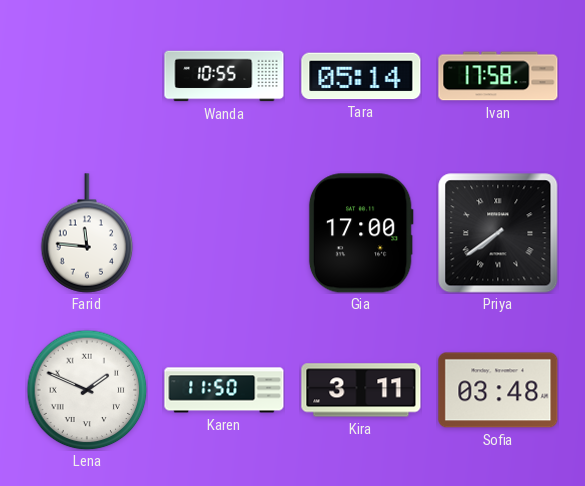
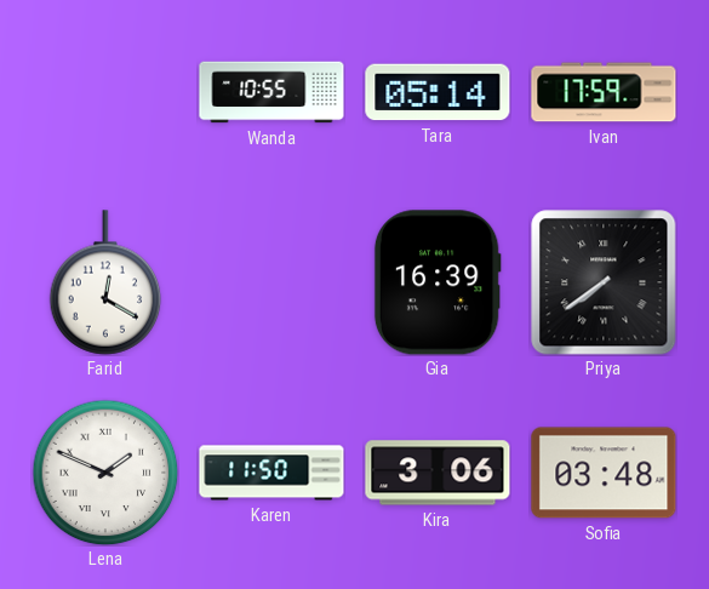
Ivan: 17:58 -> 17:59
Farid: 11:46 -> 12:20
Gia: 17:00 -> 16:39
Kira: 3:11 -> 3:06
